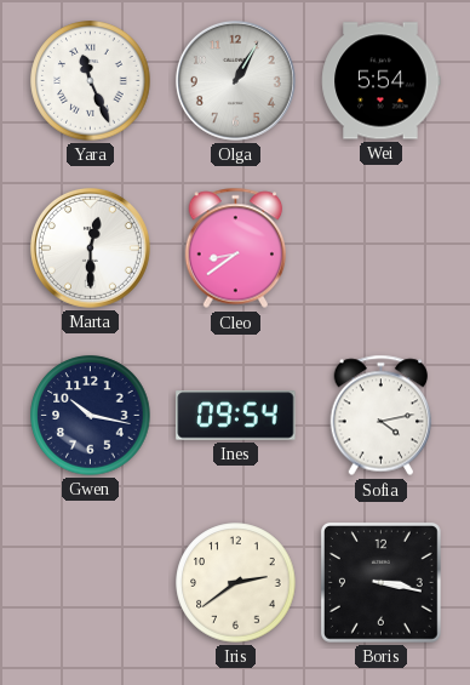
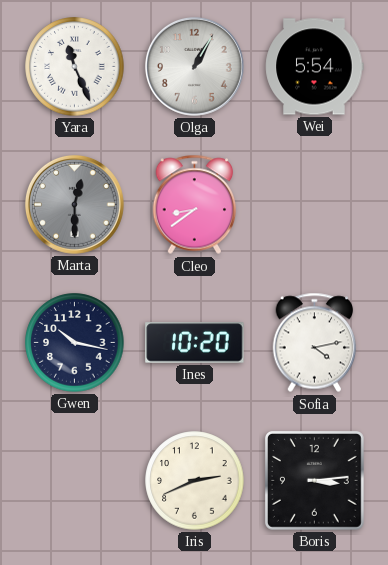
Marta dial: white -> grey
Ines: 09:54 -> 10:20
Iris: 2:39 -> 2:41
Boris: 3:17 -> 3:14
